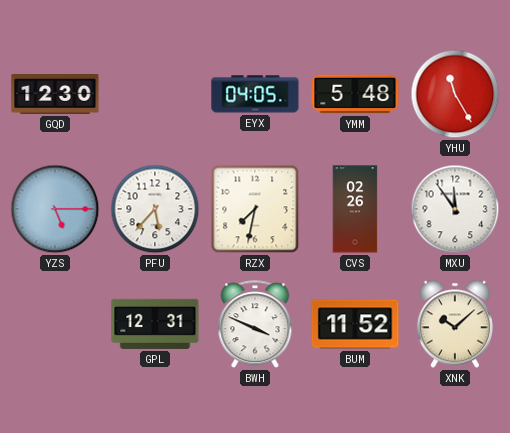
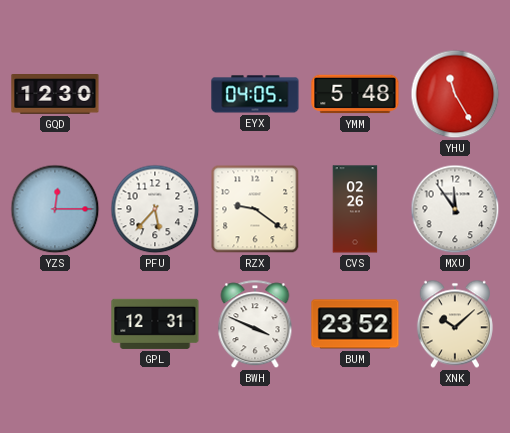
YZS: 5:15 -> 12:15
RZX: 7:32 -> 9:21
BUM: 11:52 -> 23:52
